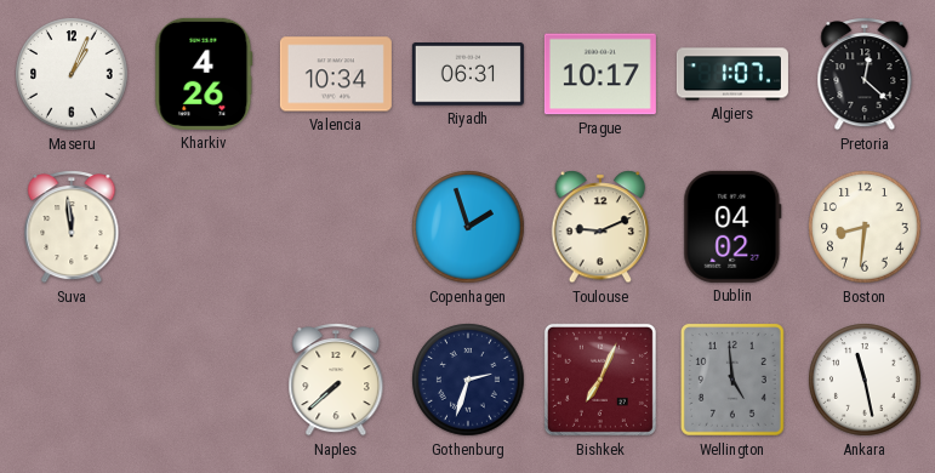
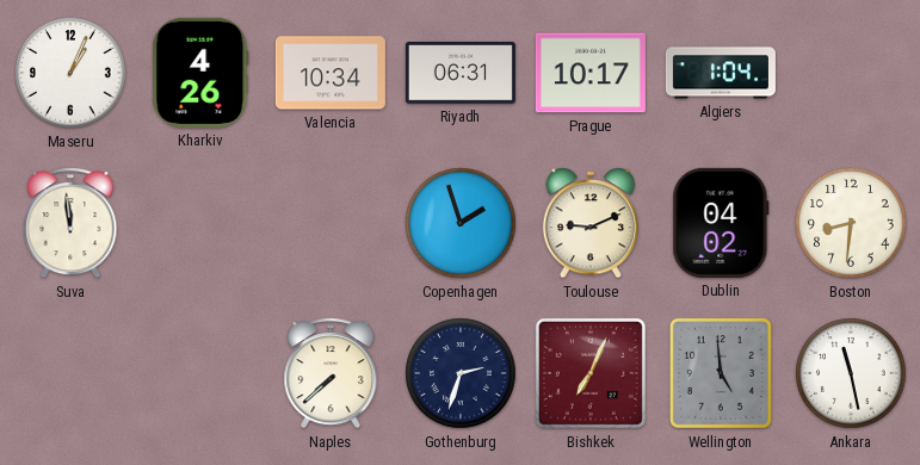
Algiers: 1:07 -> 1:04
Pretoria: 12:22 -> none
